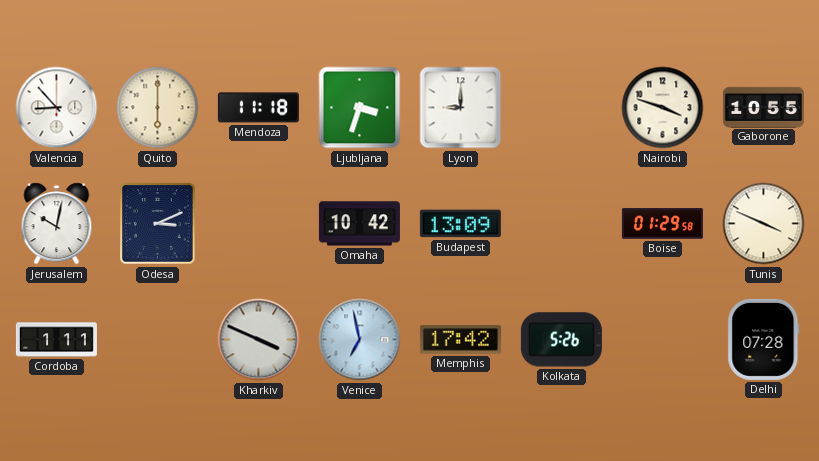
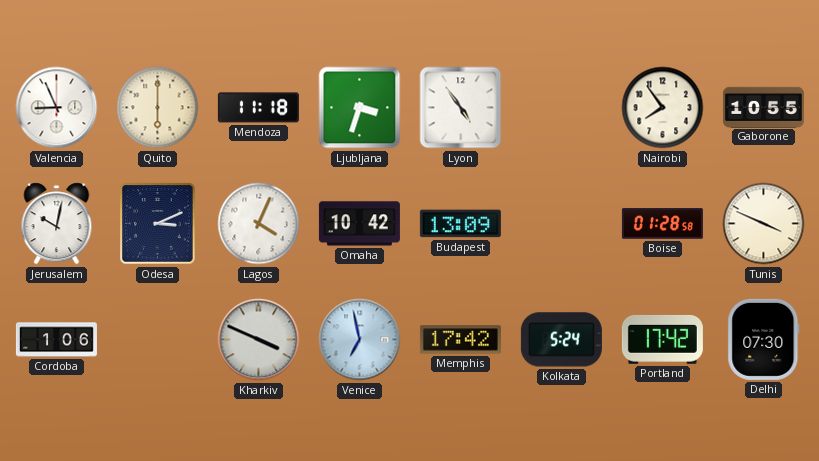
Valencia: 8:53 -> 8:56
Lyon: 9:00 -> 4:54
Nairobi: 3:48 -> 7:54
Lagos: none -> 4:04
Boise: 01:29 -> 01:28
Cordoba: 1:11 -> 1:06
Kolkata: 5:26 -> 5:24
Portland: none -> 17:42
Delhi: 07:28 -> 07:30
